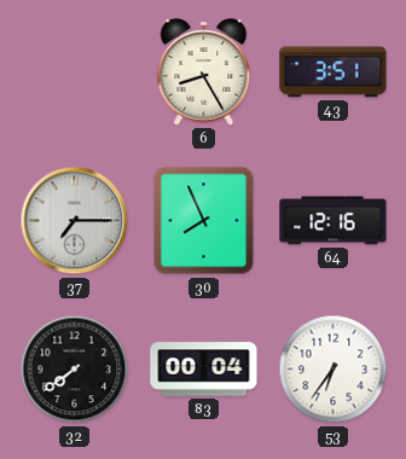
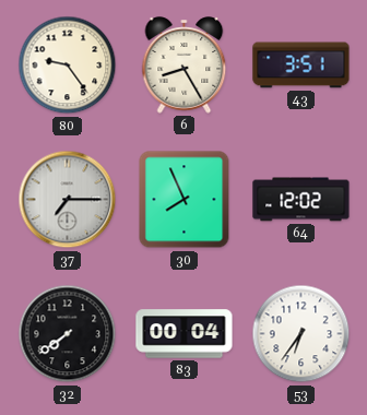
80: none -> 9:24
64: 12:16 -> 12:02
